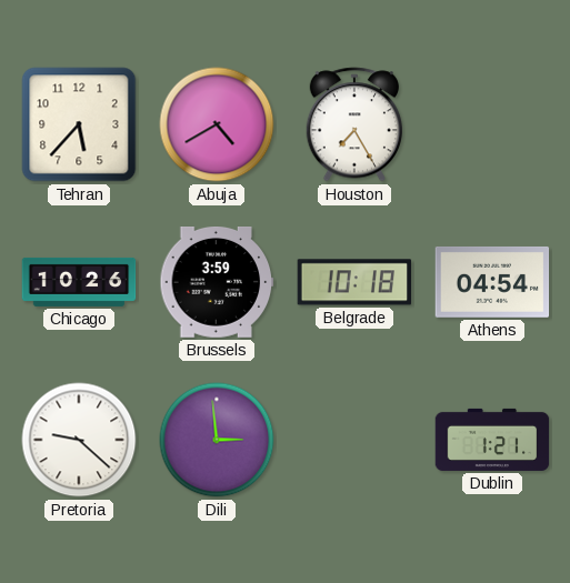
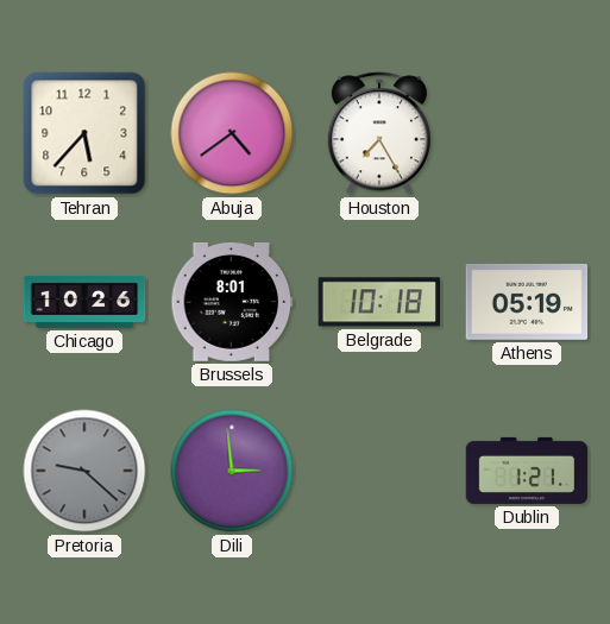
Abuja: 4:40 -> 4:39
Brussels: 3:59 -> 8:01
Athens: 04:54 -> 05:19
Pretoria dial: white -> grey
